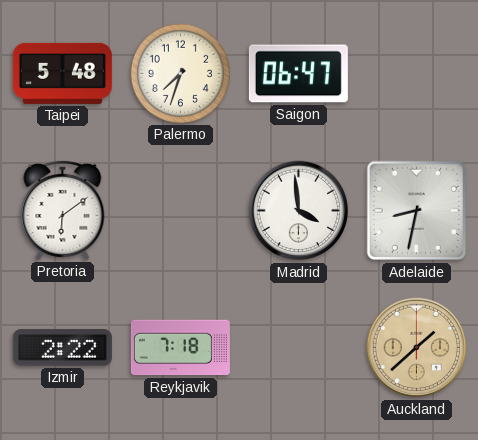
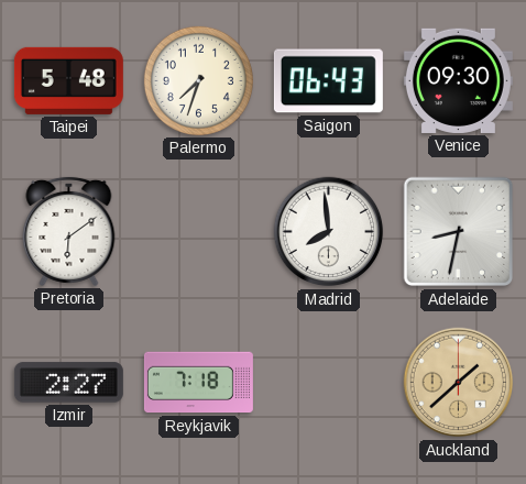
Saigon: 06:47 -> 06:43
Venice: none -> 09:30
Madrid: 3:59 -> 7:59
Izmir: 2:22 -> 2:27
